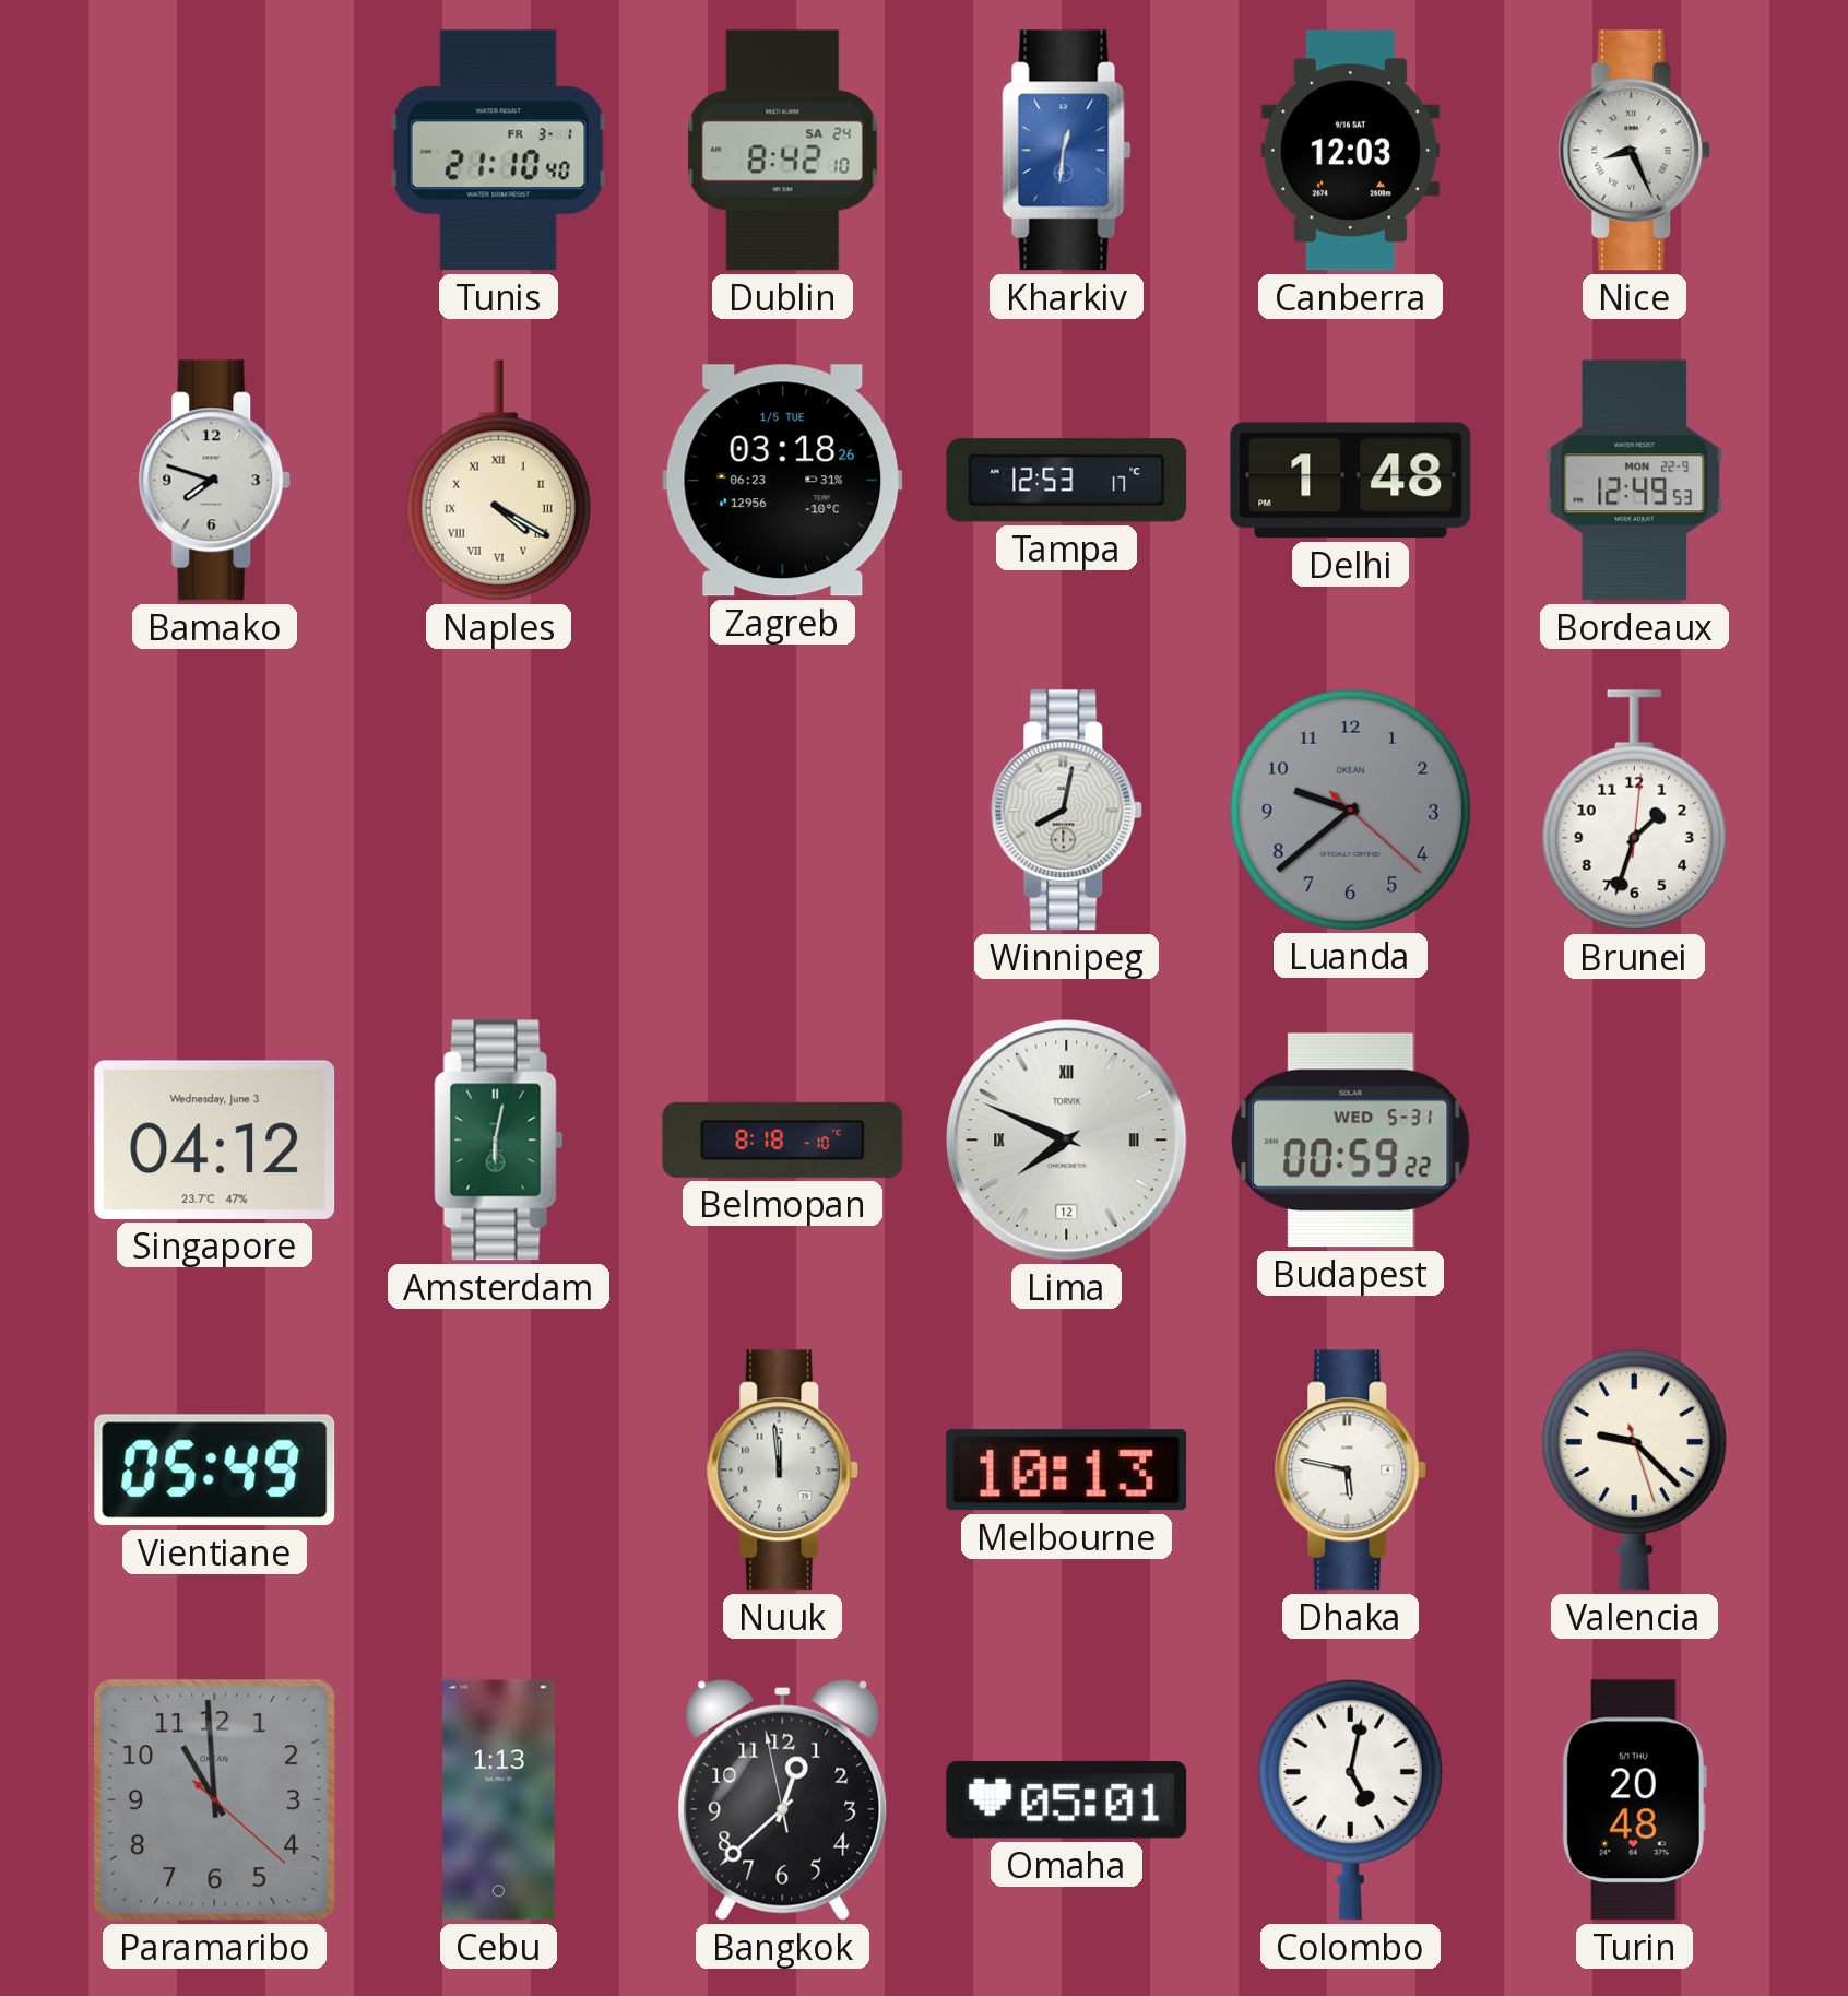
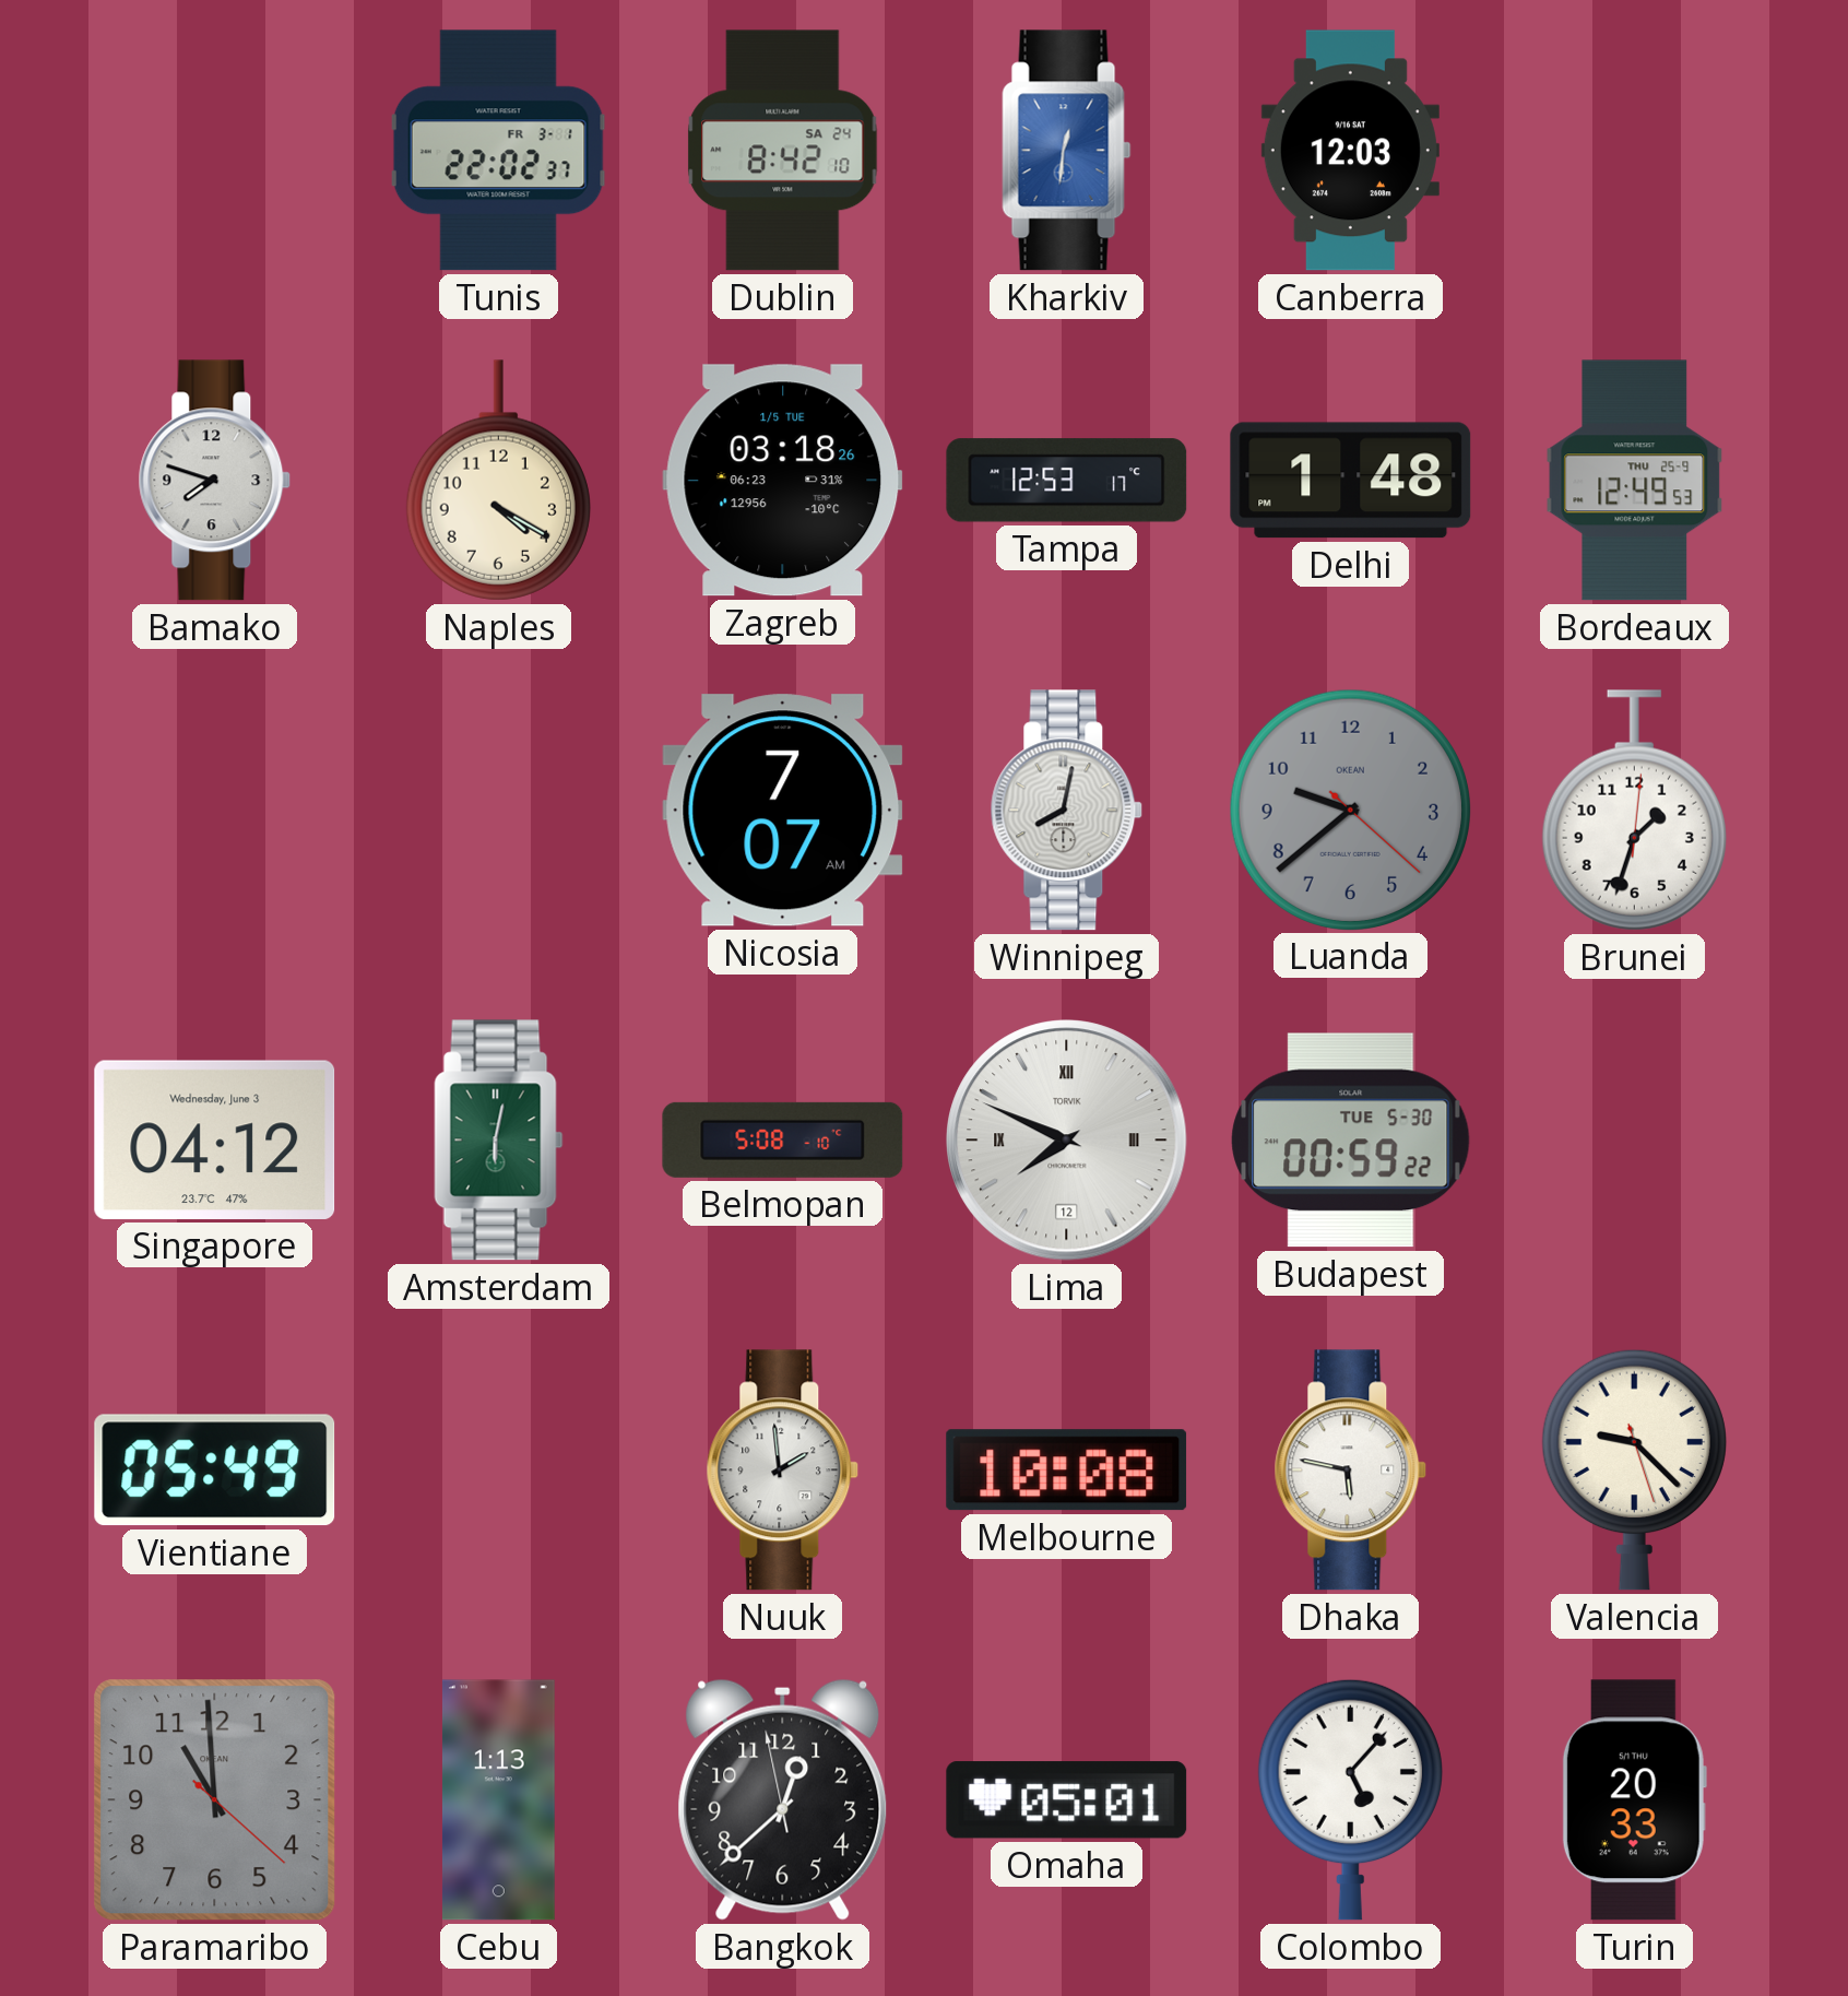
Tunis: 21:10 -> 22:02
Nice: 8:26 -> none
Naples numerals: Roman -> Arabic
Bordeaux date: MON 22-9 -> THU 25-9
Nicosia: none -> 7:07
Belmopan: 8:18 -> 5:08
Budapest date: WED 5-31 -> TUE 5-30
Nuuk: 11:59 -> 1:59
Melbourne: 10:13 -> 10:08
Colombo: 5:02 -> 5:07
Turin: 20:48 -> 20:33
